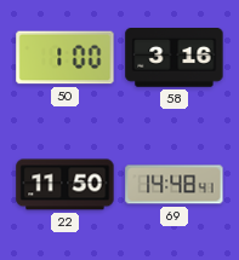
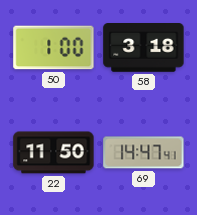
58: 3:16 -> 3:18
69: 14:48 -> 14:47
